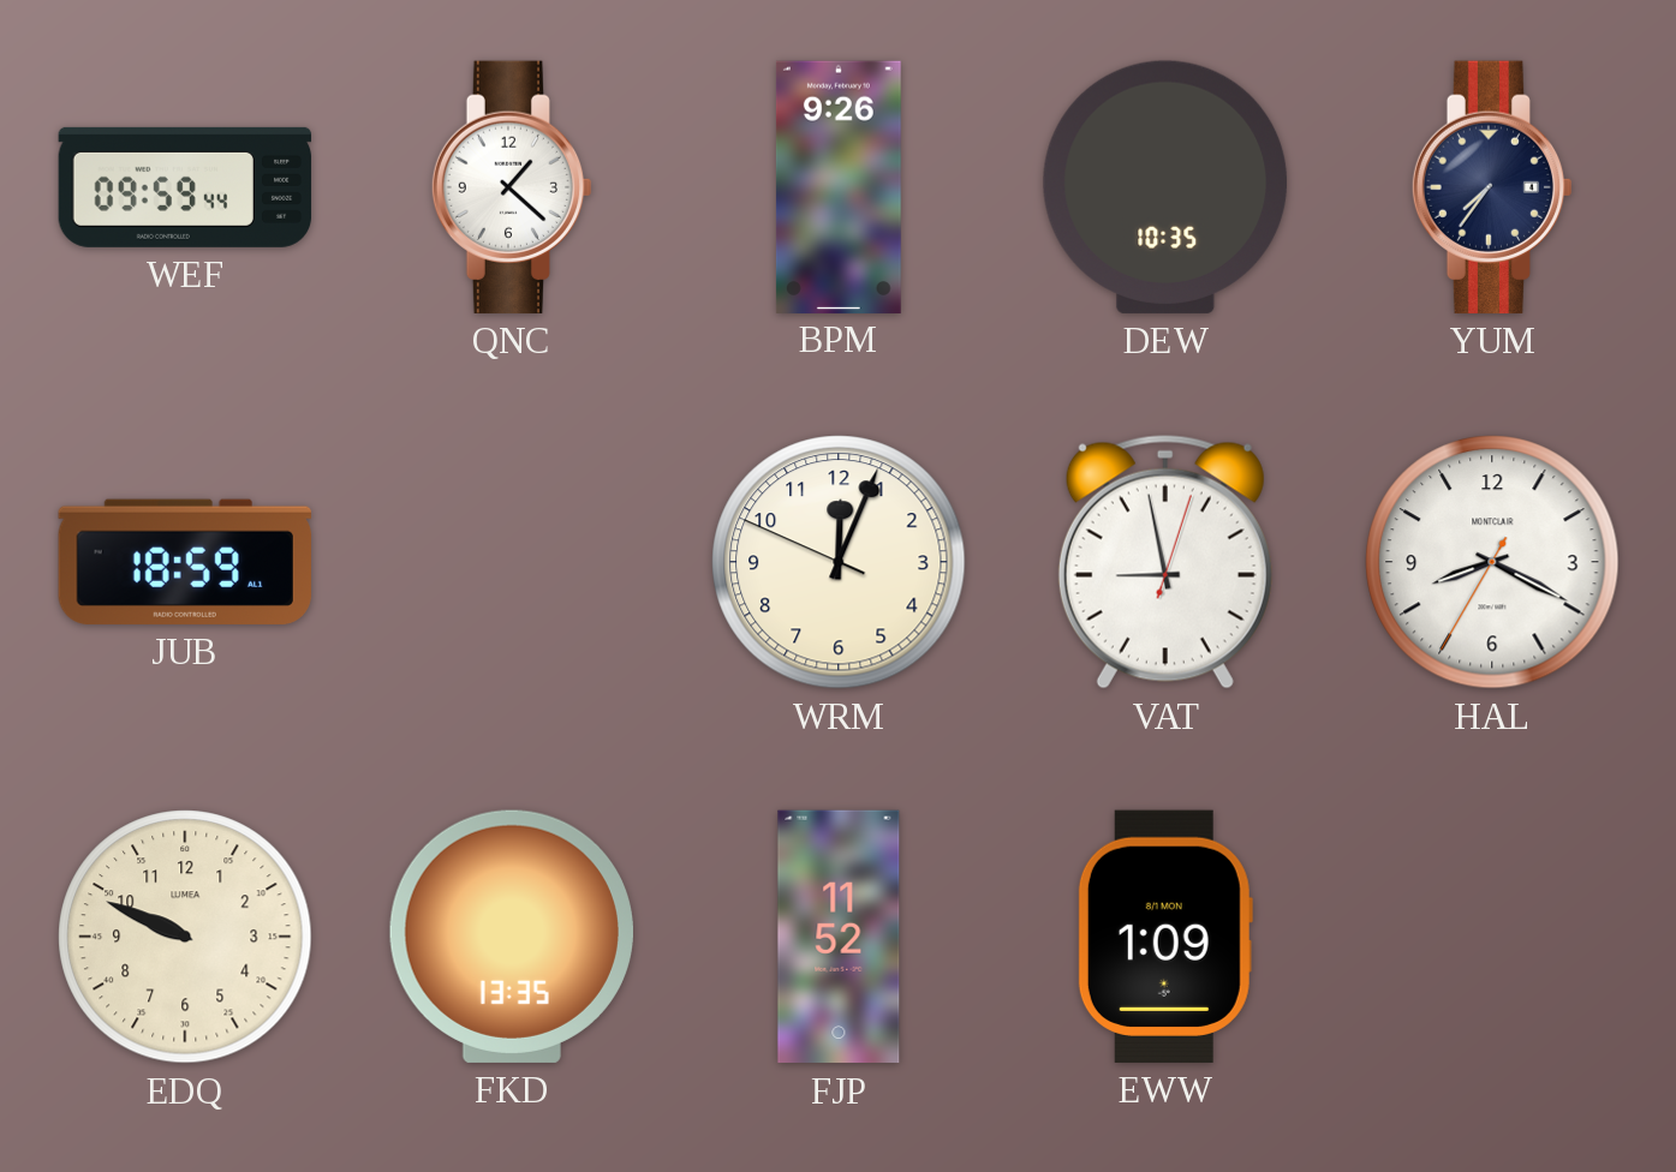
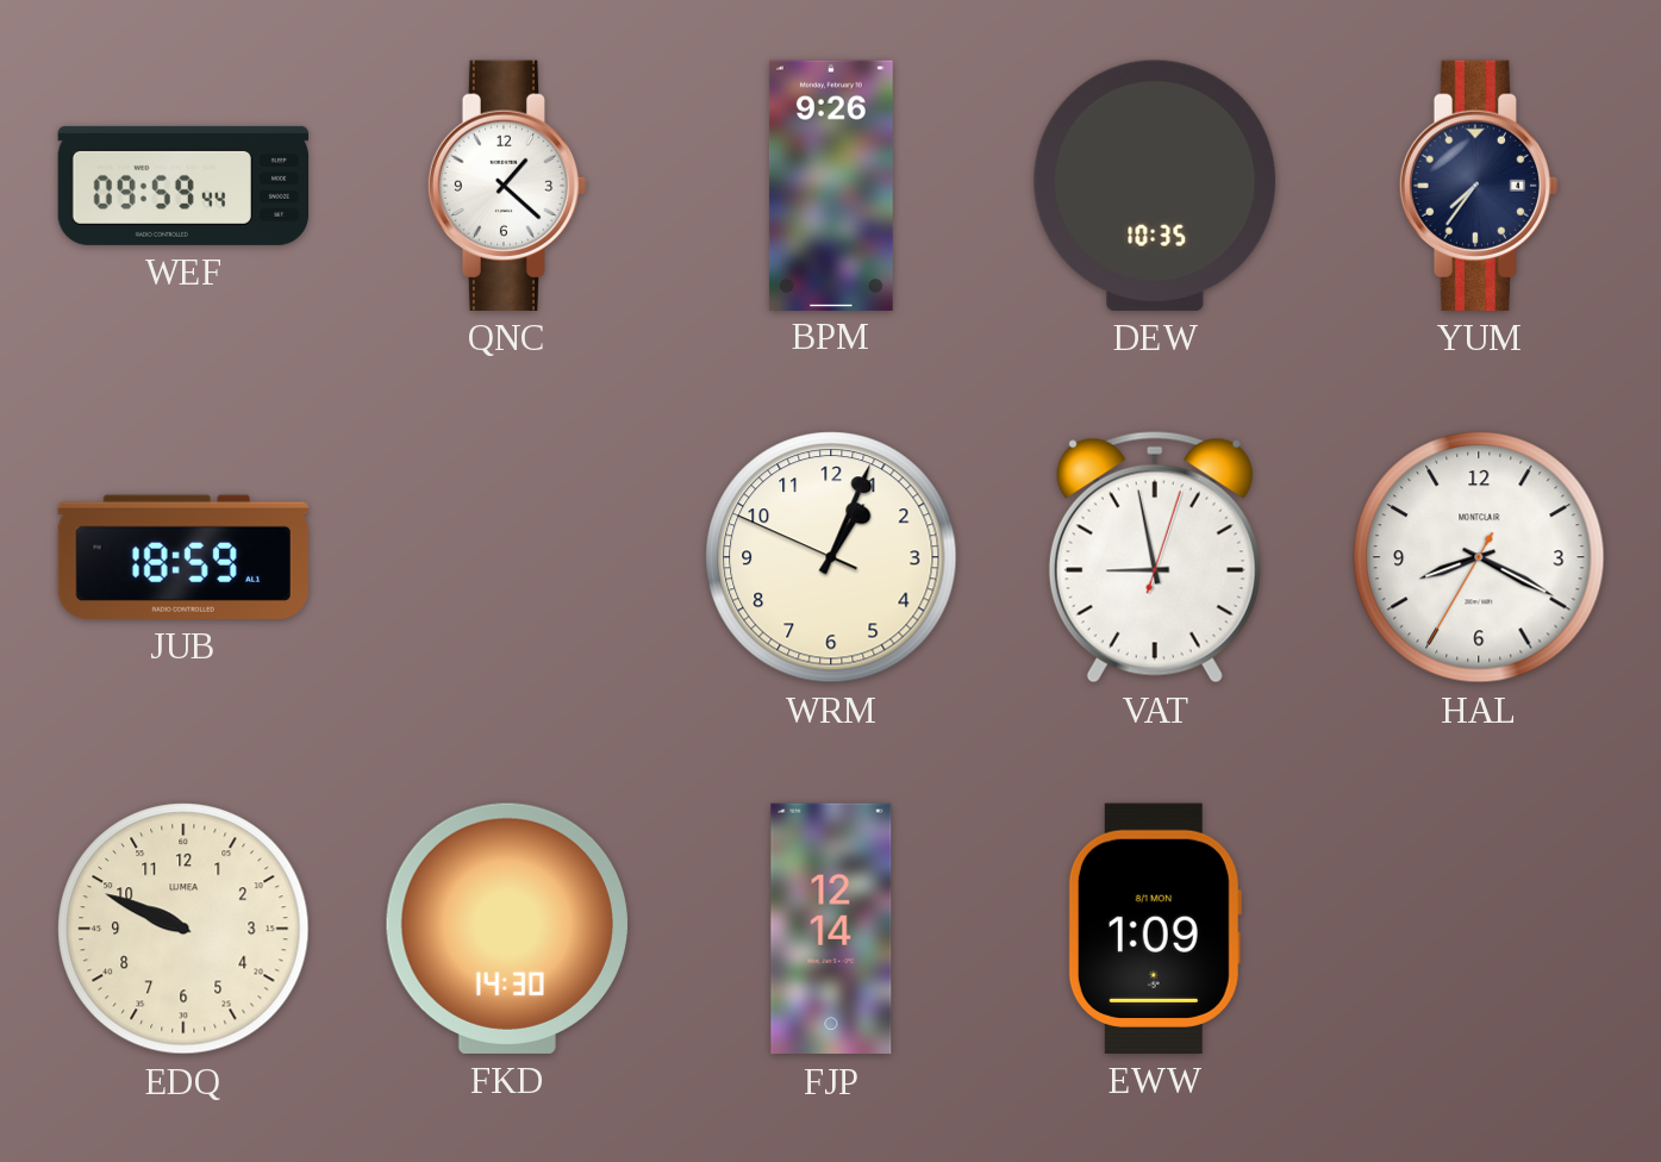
WRM: 12:03 -> 1:03
FKD: 13:35 -> 14:30
FJP: 11:52 -> 12:14
